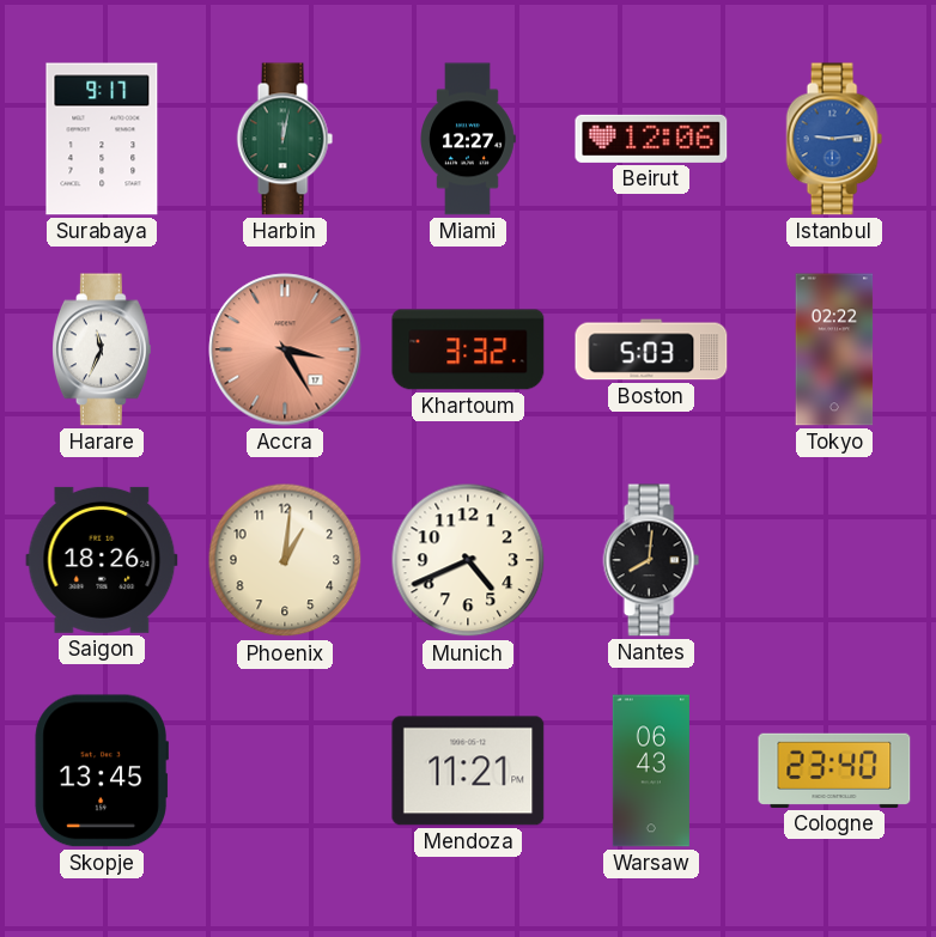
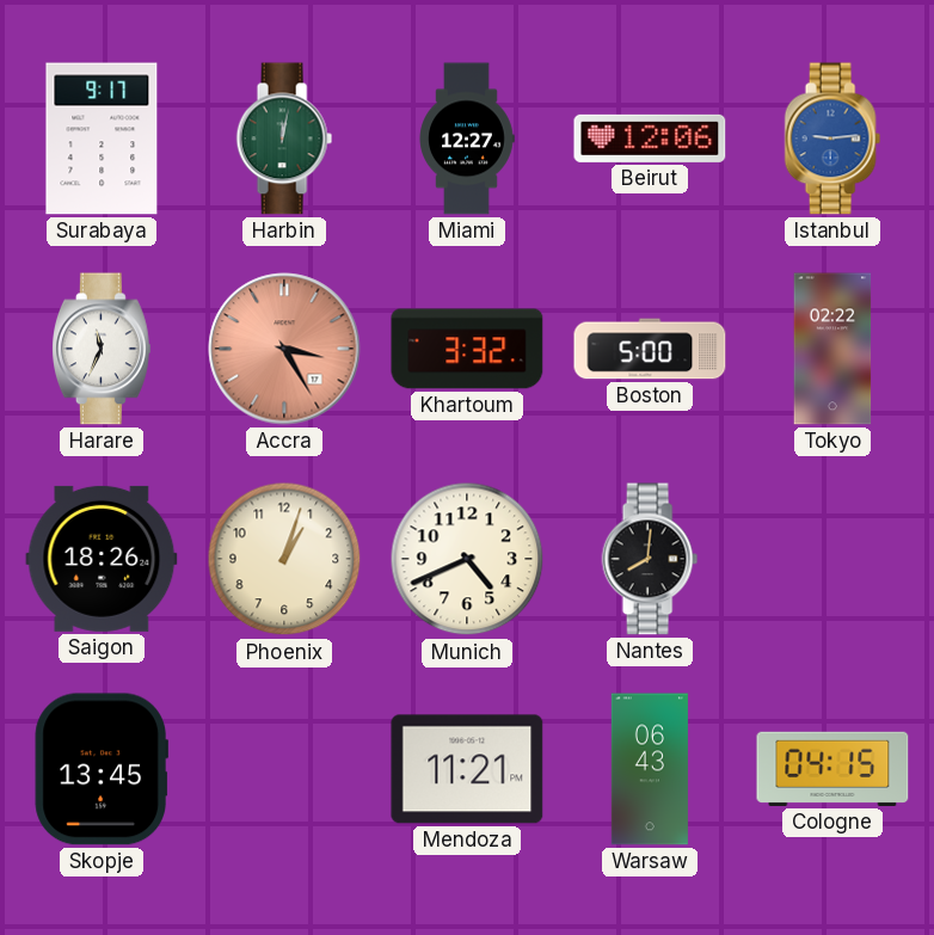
Boston: 5:03 -> 5:00
Phoenix: 1:01 -> 1:03
Cologne: 23:40 -> 04:15
